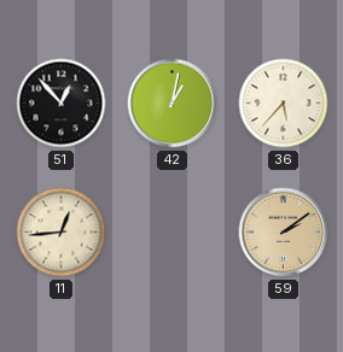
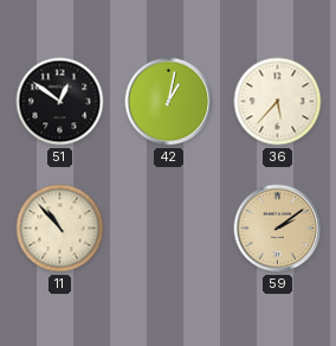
51: 12:53 -> 12:51
11: 12:44 -> 10:53
